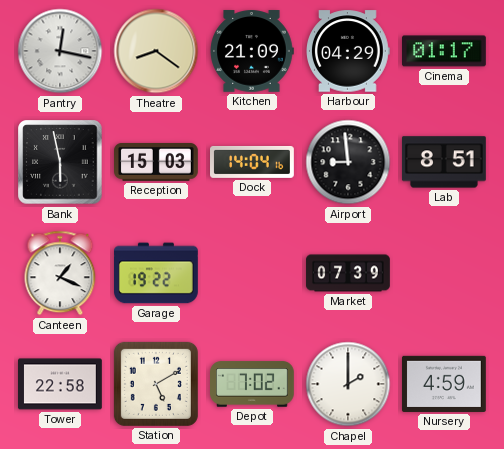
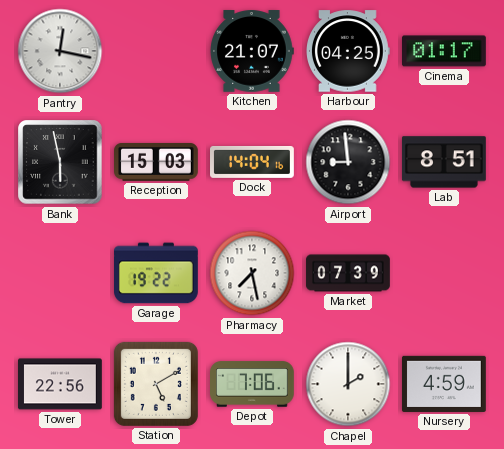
Theatre: 8:21 -> none
Kitchen: 21:09 -> 21:07
Harbour: 04:29 -> 04:25
Canteen: 1:19 -> none
Pharmacy: none -> 7:28
Tower: 22:58 -> 22:56
Depot: 7:02 -> 7:06
